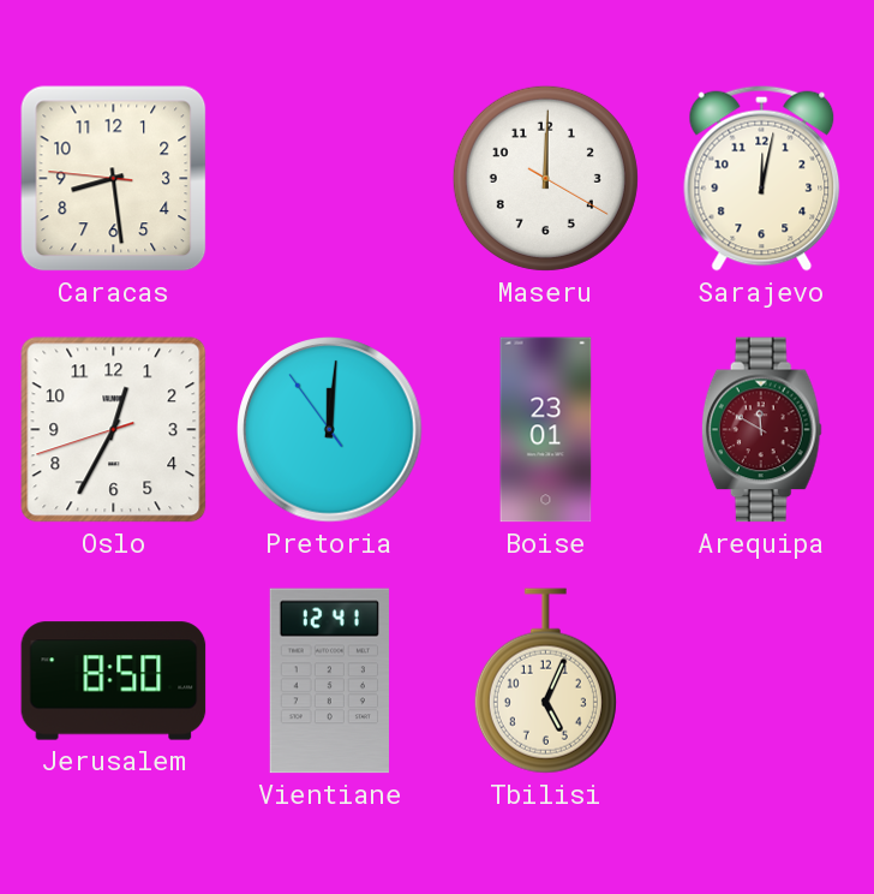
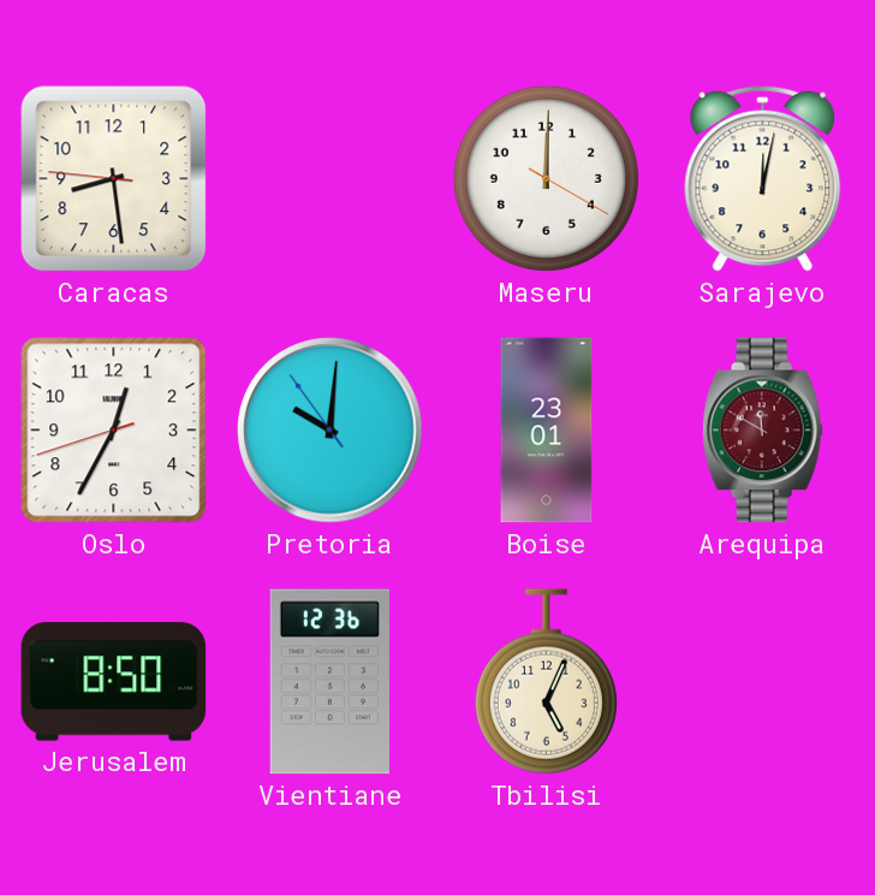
Pretoria: 12:00 -> 10:00
Vientiane: 12:41 -> 12:36
